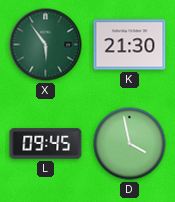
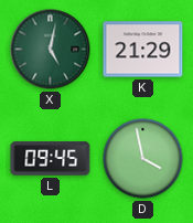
X: 5:54 -> 5:02
K: 21:30 -> 21:29
